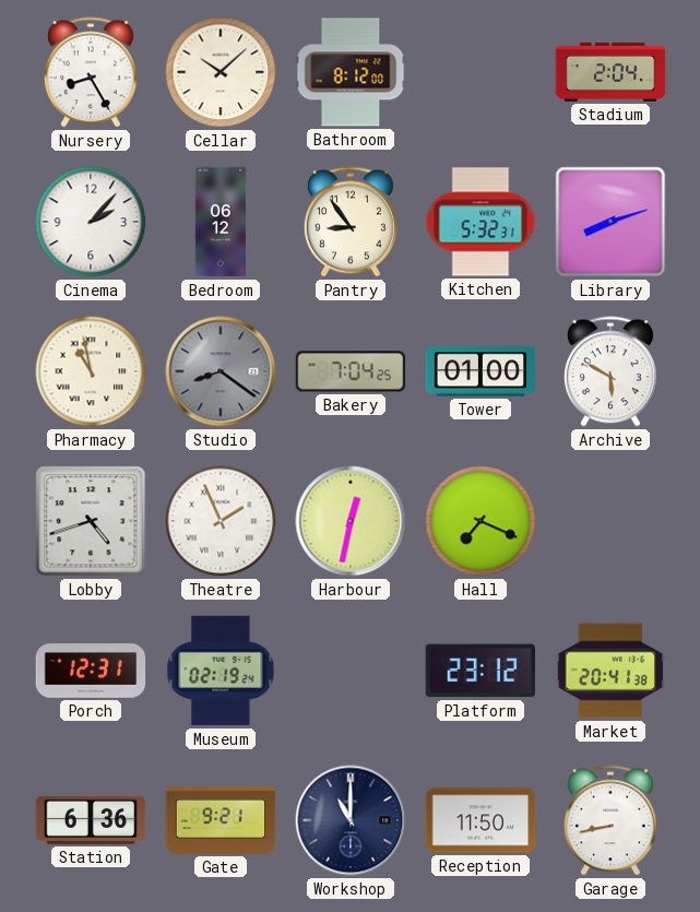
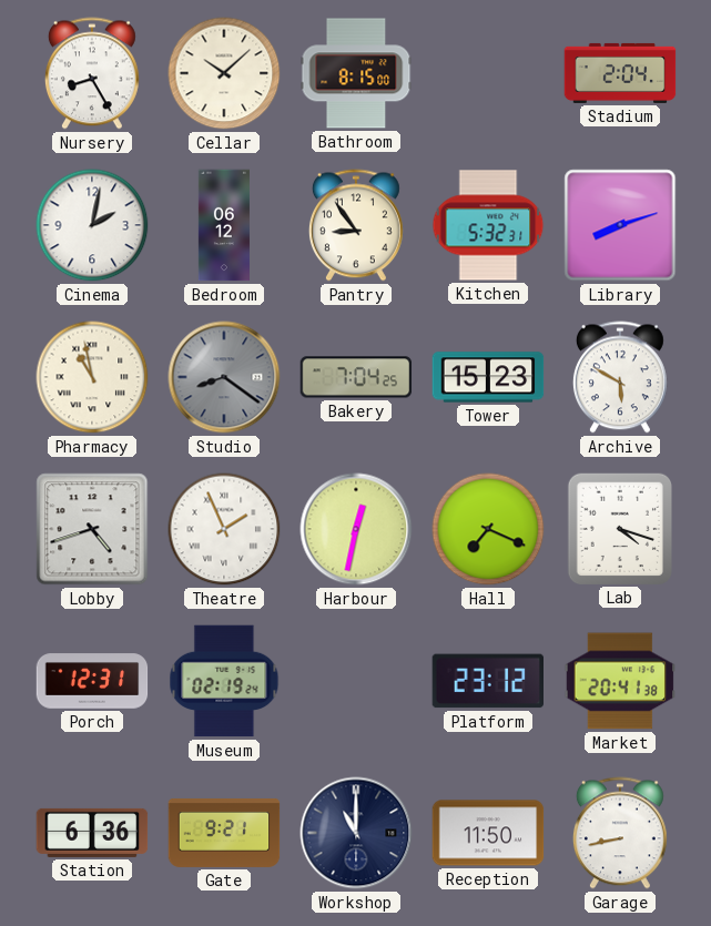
Bathroom: 8:12 -> 8:15
Cinema: 2:07 -> 2:02
Tower: 01:00 -> 15:23
Lab: none -> 4:18
